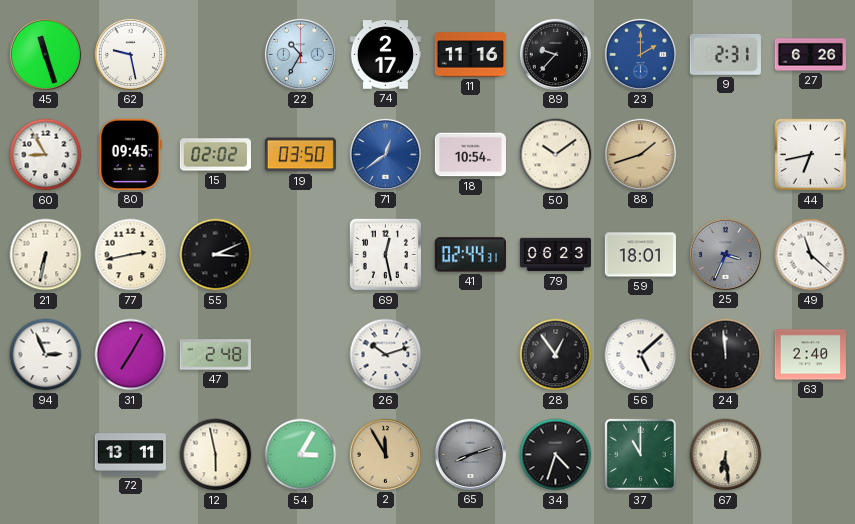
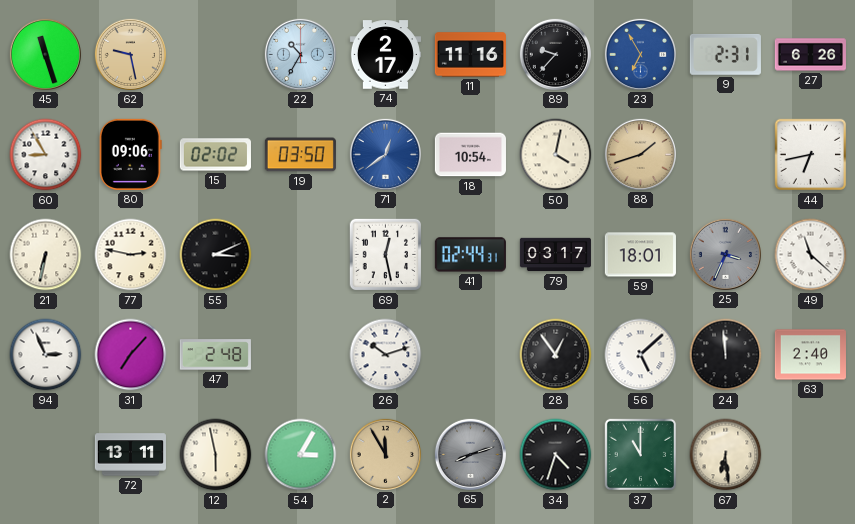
62 dial: white -> champagne
23: 2:00 -> 6:55
80: 09:45 -> 09:06
50: 10:09 -> 4:02
77: 2:43 -> 2:47
79: 06:23 -> 03:17
31: 7:05 -> 7:07
